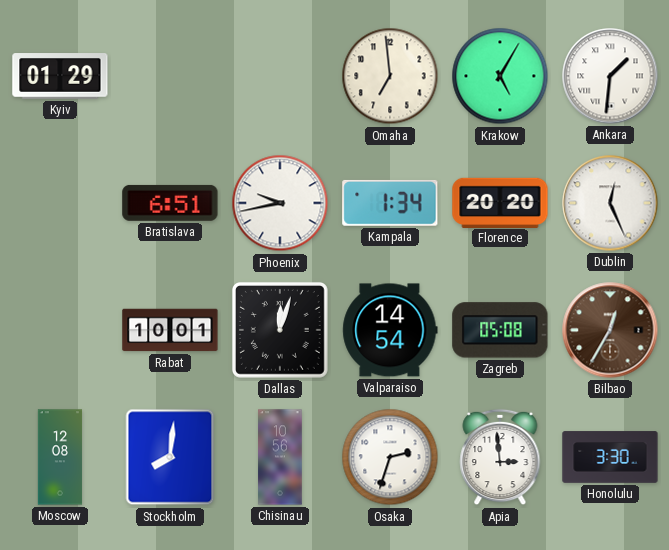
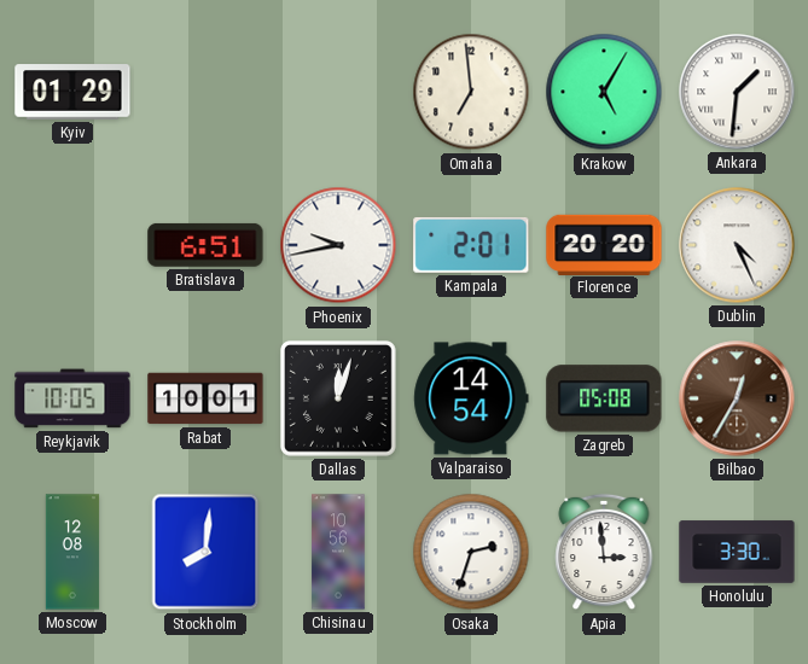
Kampala: 1:34 -> 2:01
Dublin: 12:26 -> 4:26
Reykjavik: none -> 10:05
